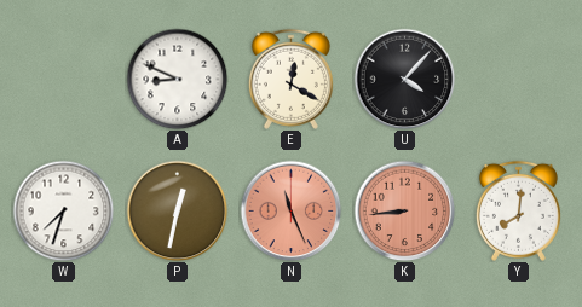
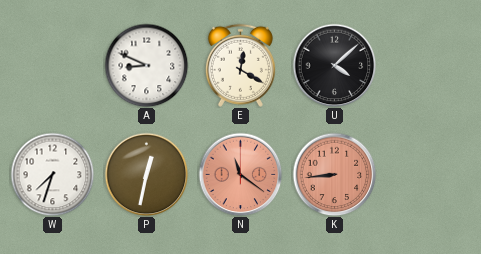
U: 4:07 -> 4:08
N: 11:26 -> 11:21
Y: 8:01 -> none
